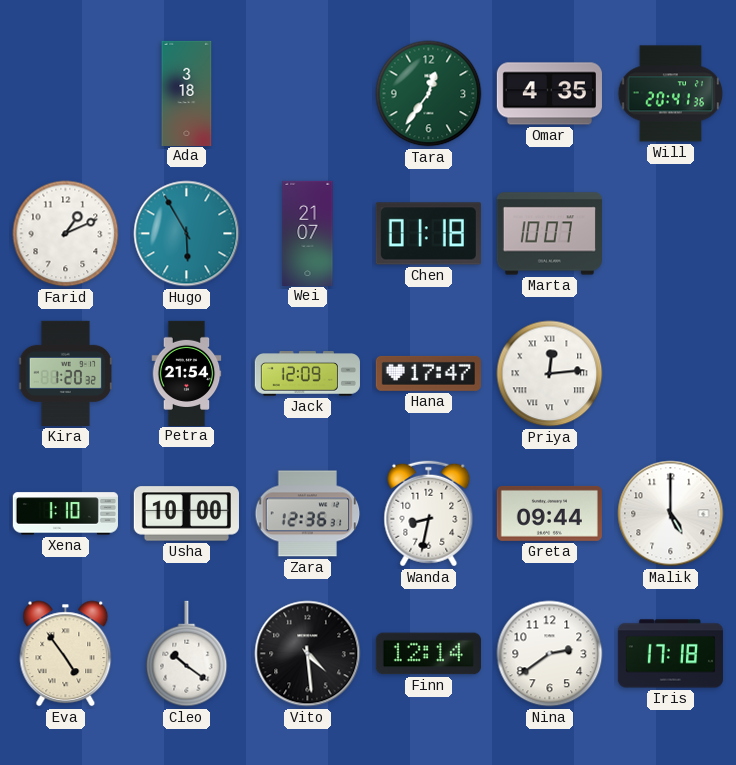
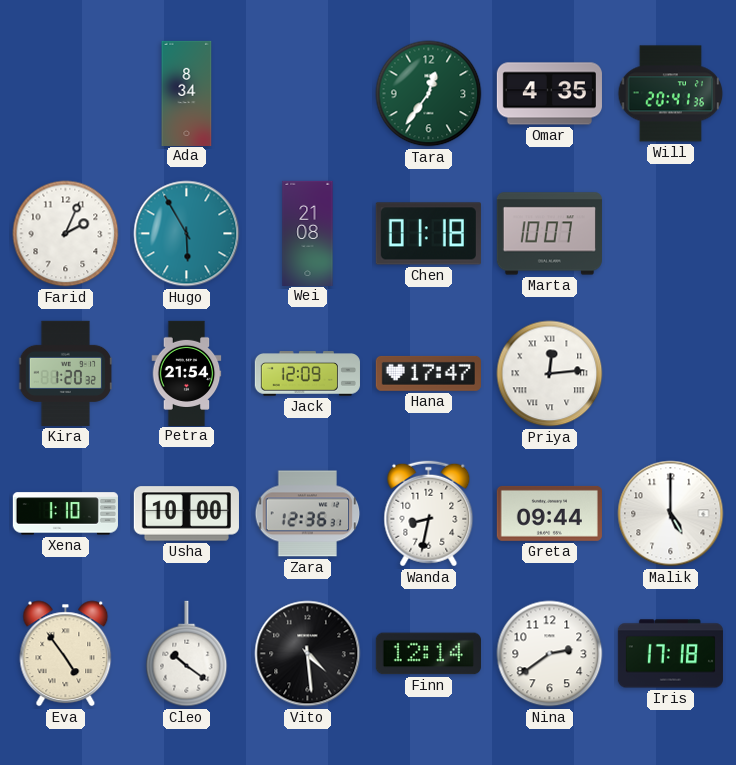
Ada: 3:18 -> 8:34
Farid: 1:11 -> 2:04
Wei: 21:07 -> 21:08
